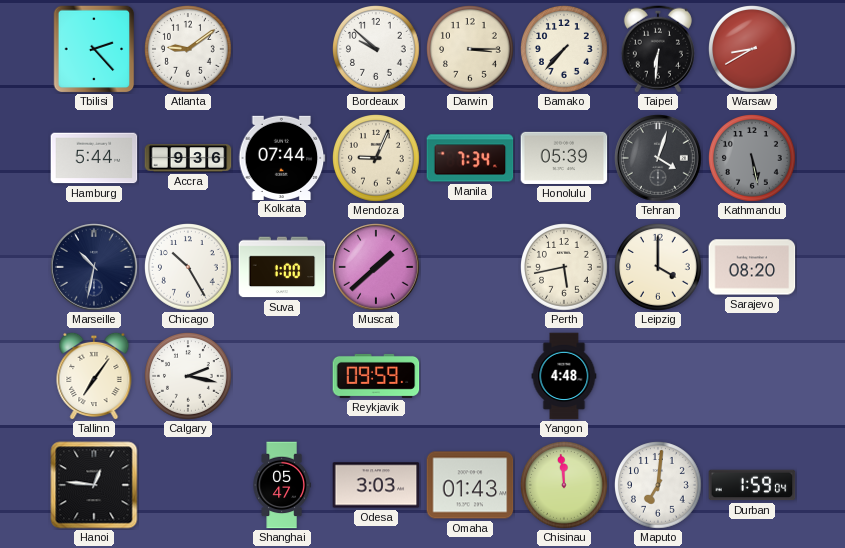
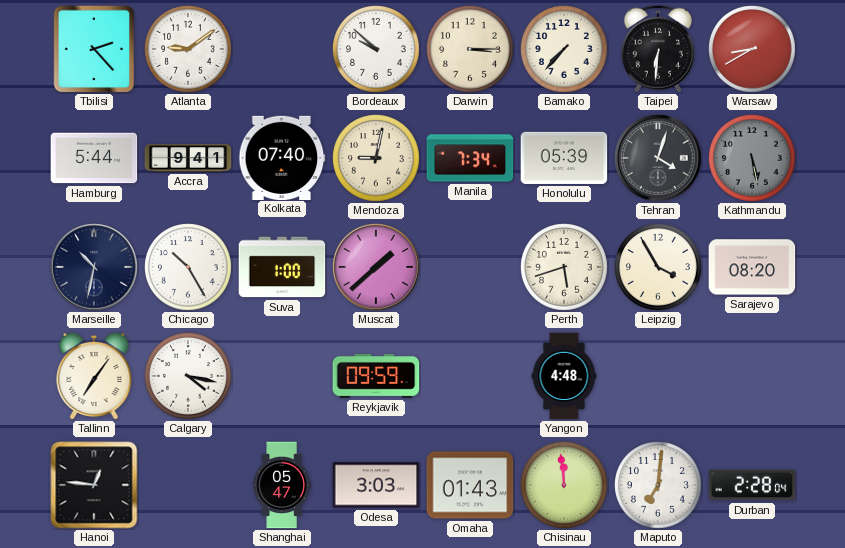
Accra: 9:36 -> 9:41
Kolkata: 07:44 -> 07:40
Mendoza: 9:04 -> 9:02
Perth: 5:43 -> 5:42
Leipzig: 4:00 -> 3:55
Calgary: 2:17 -> 4:17
Durban: 1:59 -> 2:28
